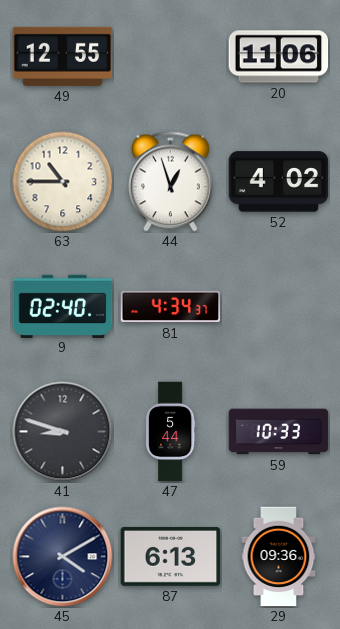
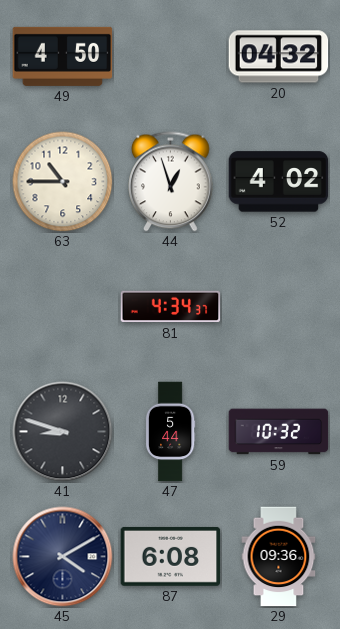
49: 12:55 -> 4:50
20: 11:06 -> 04:32
9: 02:40 -> none
59: 10:33 -> 10:32
87: 6:13 -> 6:08
